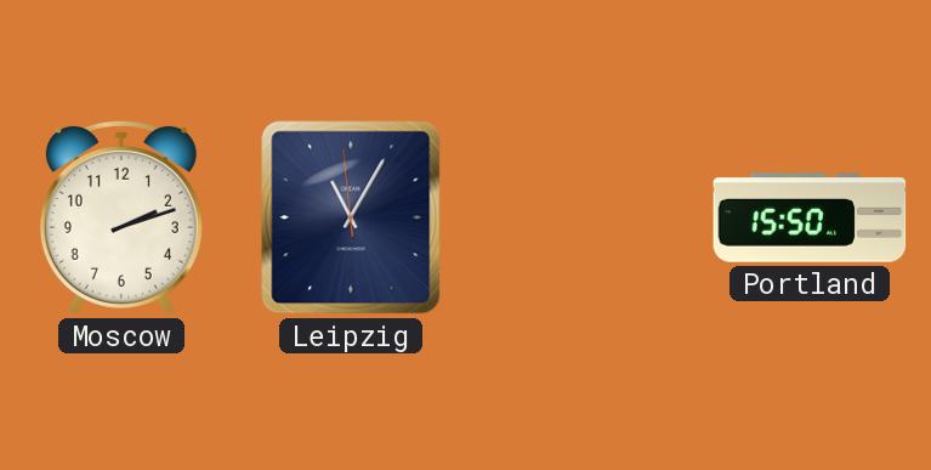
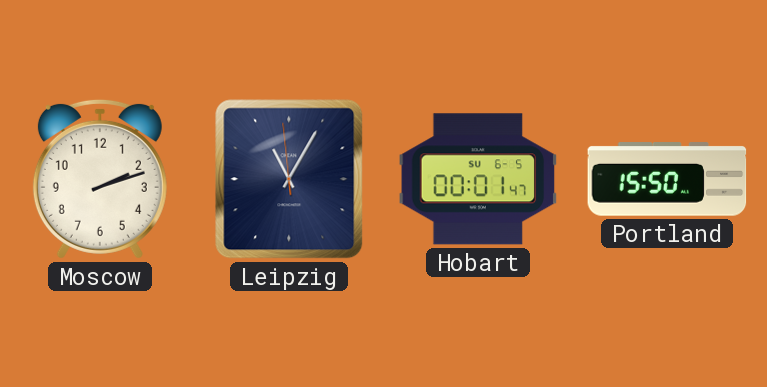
Hobart: none -> 00:01
